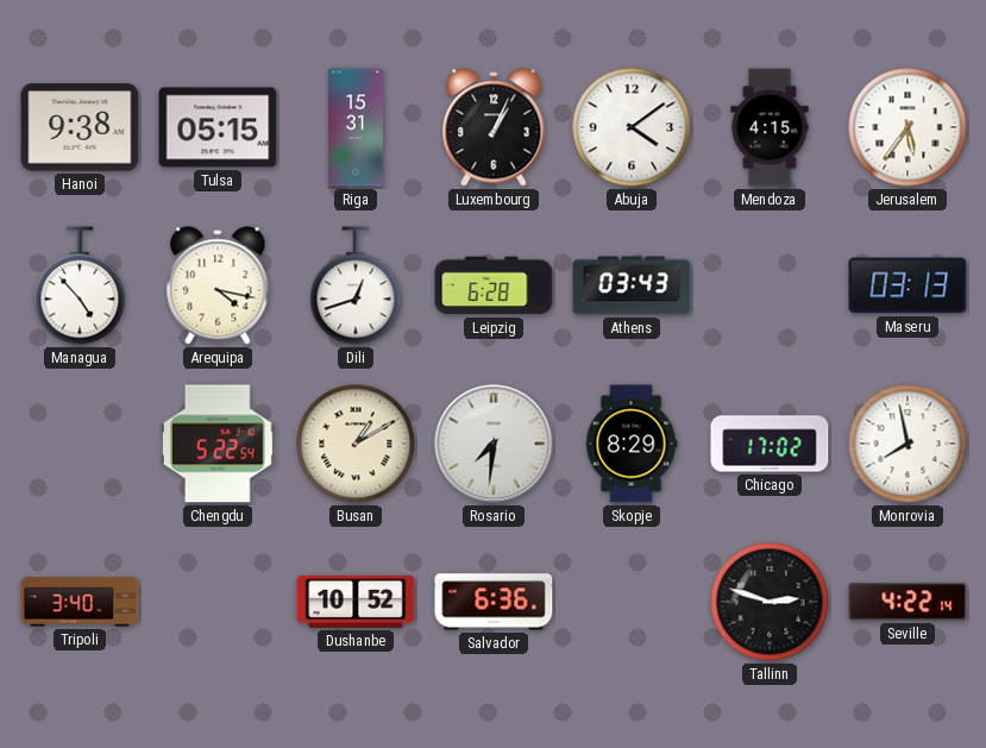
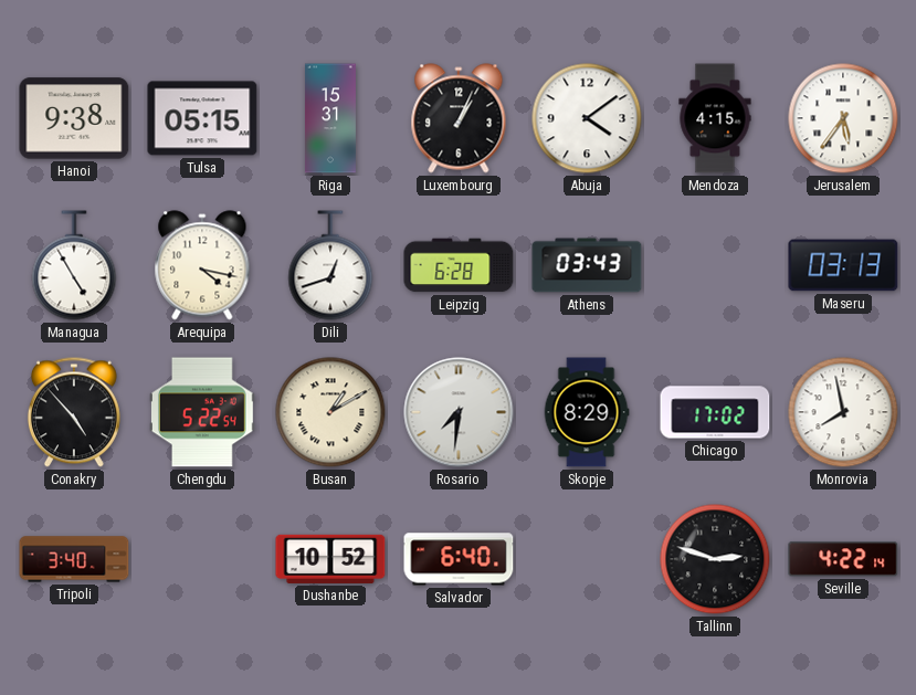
Managua: 4:53 -> 4:55
Conakry: none -> 4:53
Salvador: 6:36 -> 6:40
